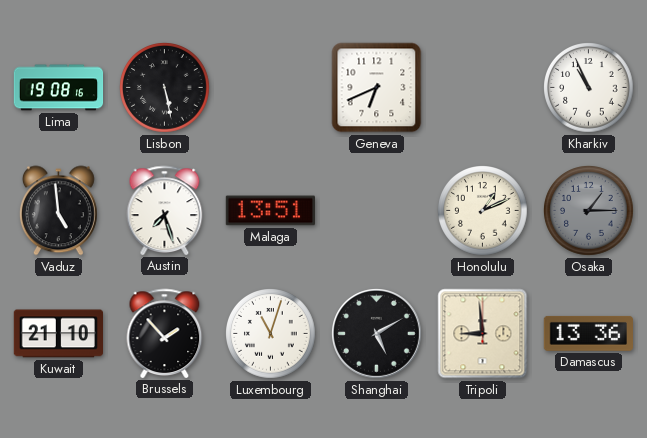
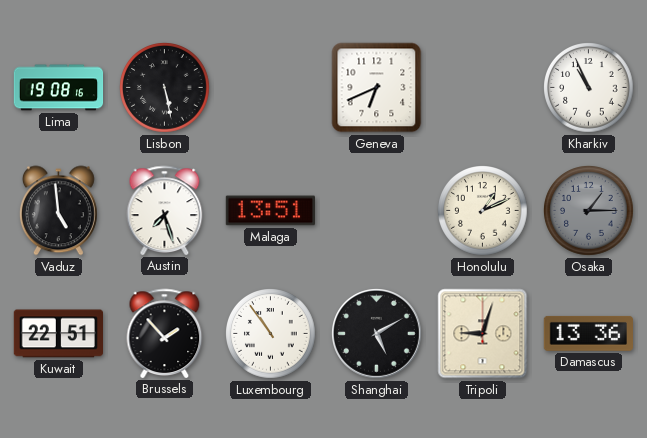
Kuwait: 21:10 -> 22:51
Luxembourg: 11:03 -> 10:54
Tripoli: 8:59 -> 9:03
